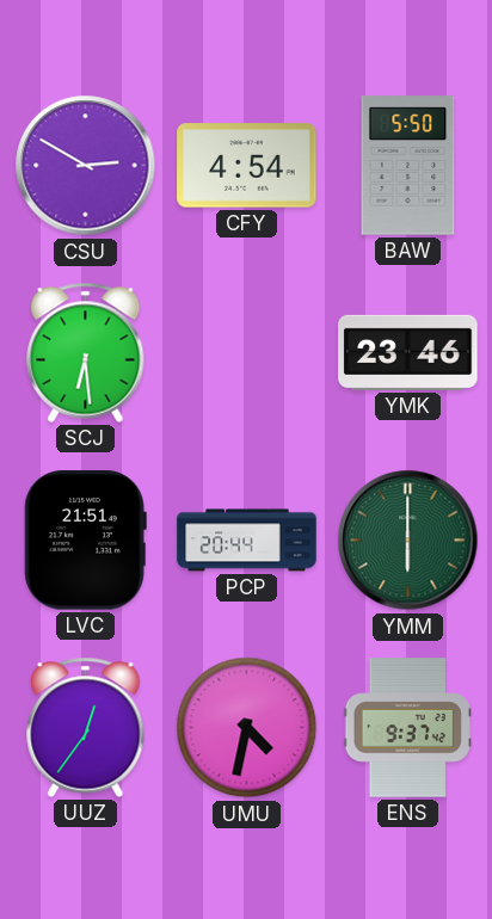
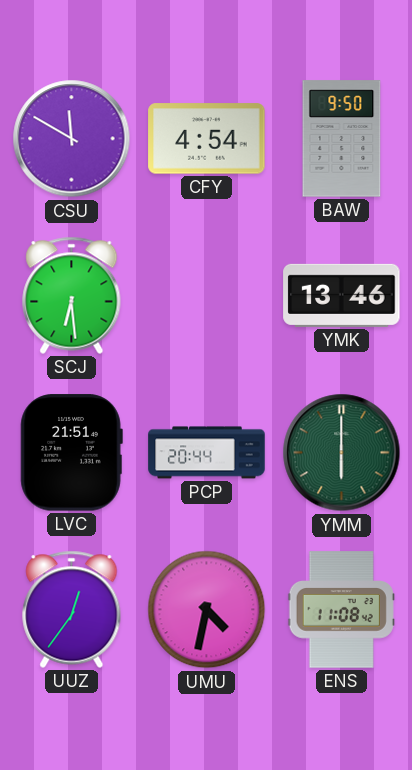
CSU: 2:50 -> 11:50
BAW: 5:50 -> 9:50
YMK: 23:46 -> 13:46
ENS: 9:37 -> 11:08
